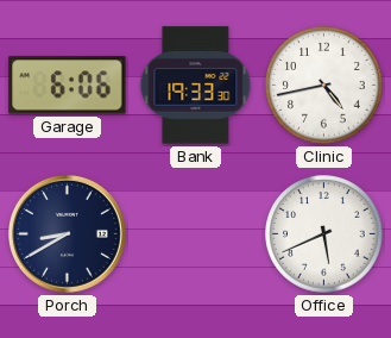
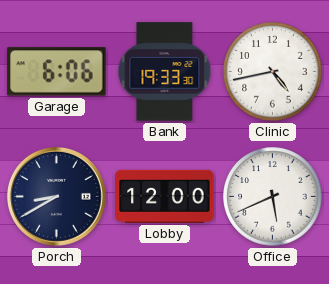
Lobby: none -> 12:00
